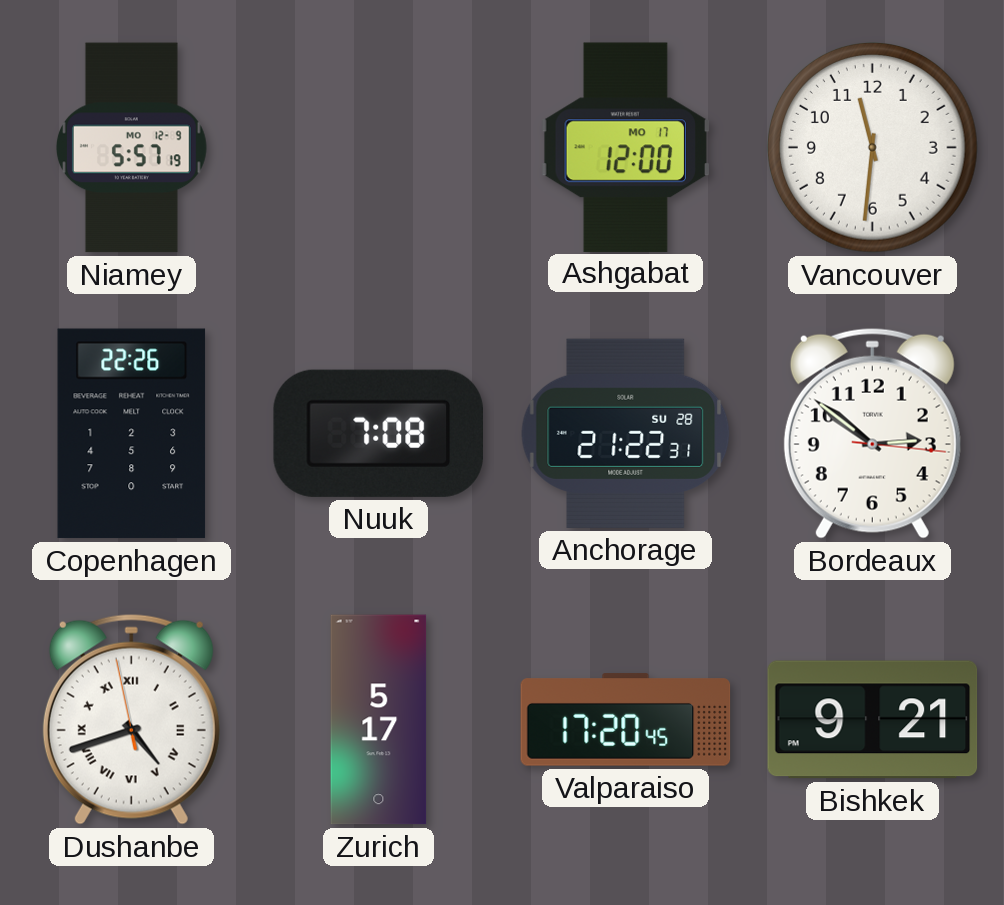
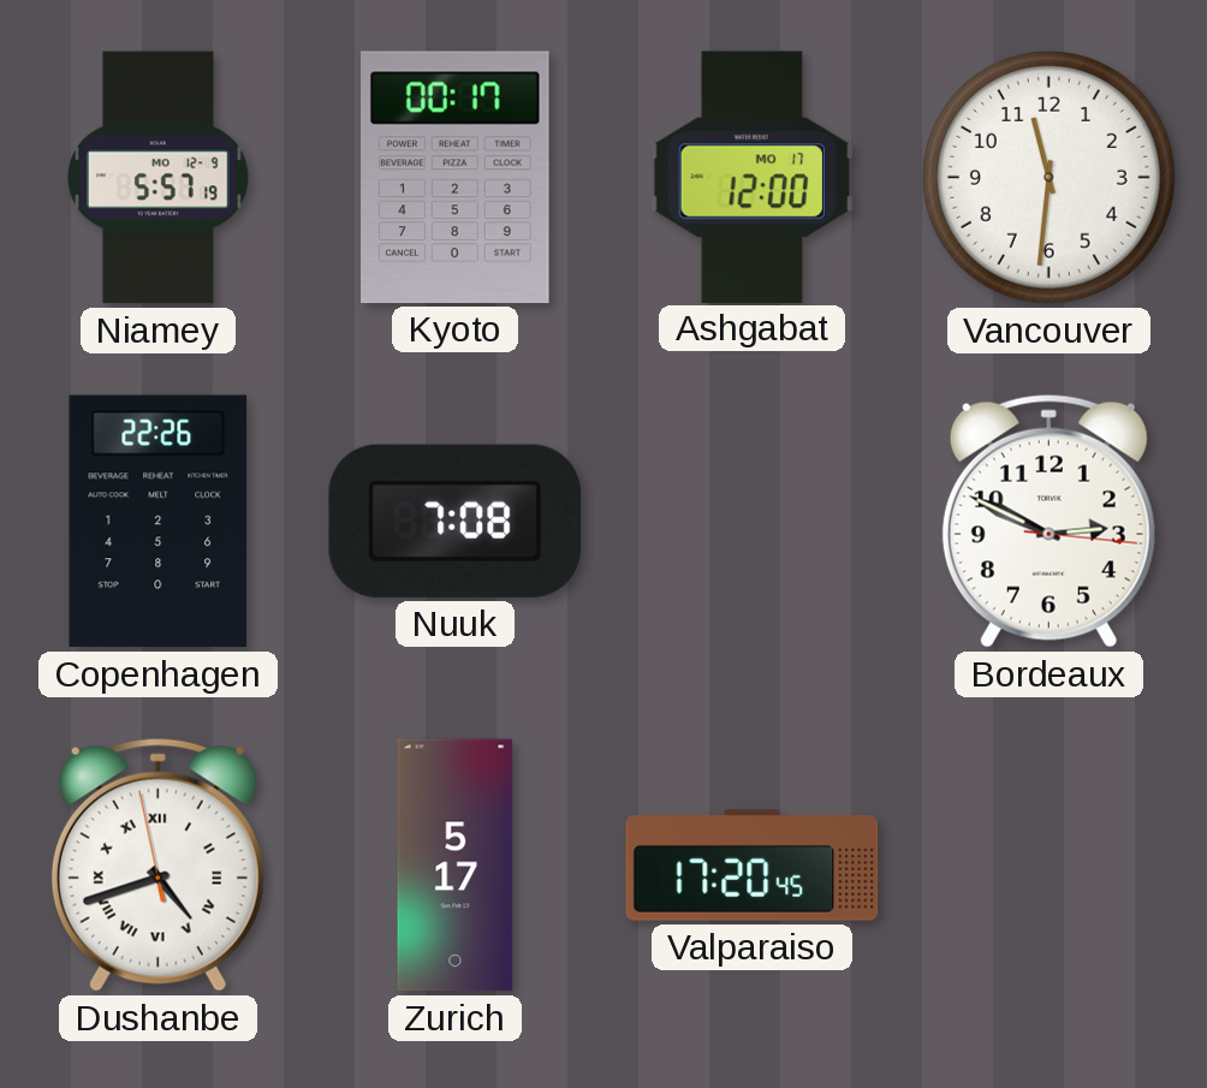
Kyoto: none -> 00:17
Anchorage: 21:22 -> none
Bordeaux: 2:51 -> 2:49
Bishkek: 9:21 -> none
